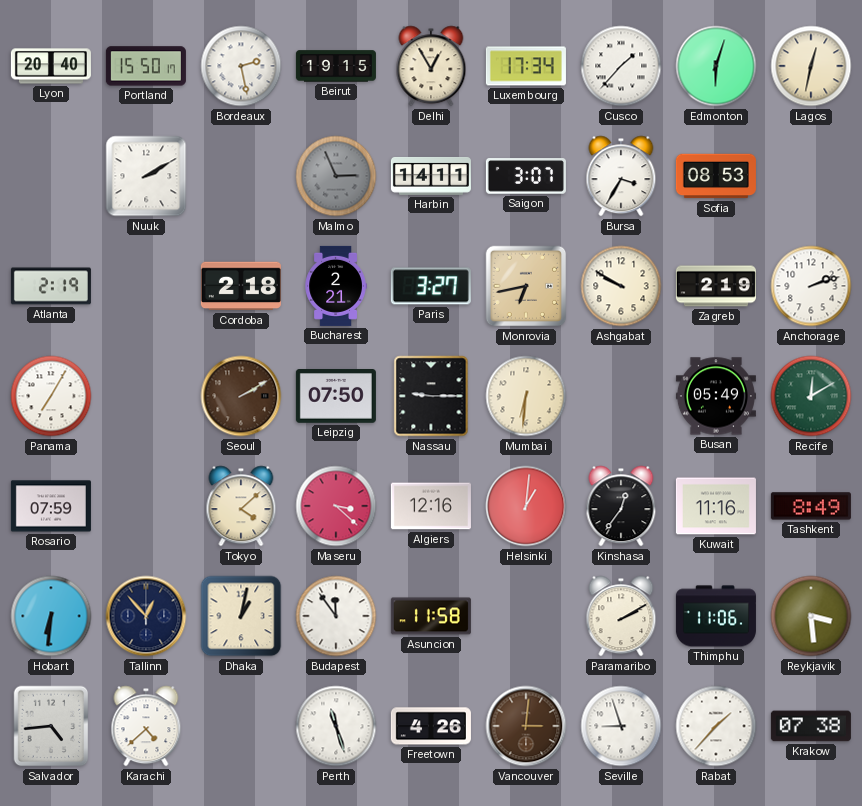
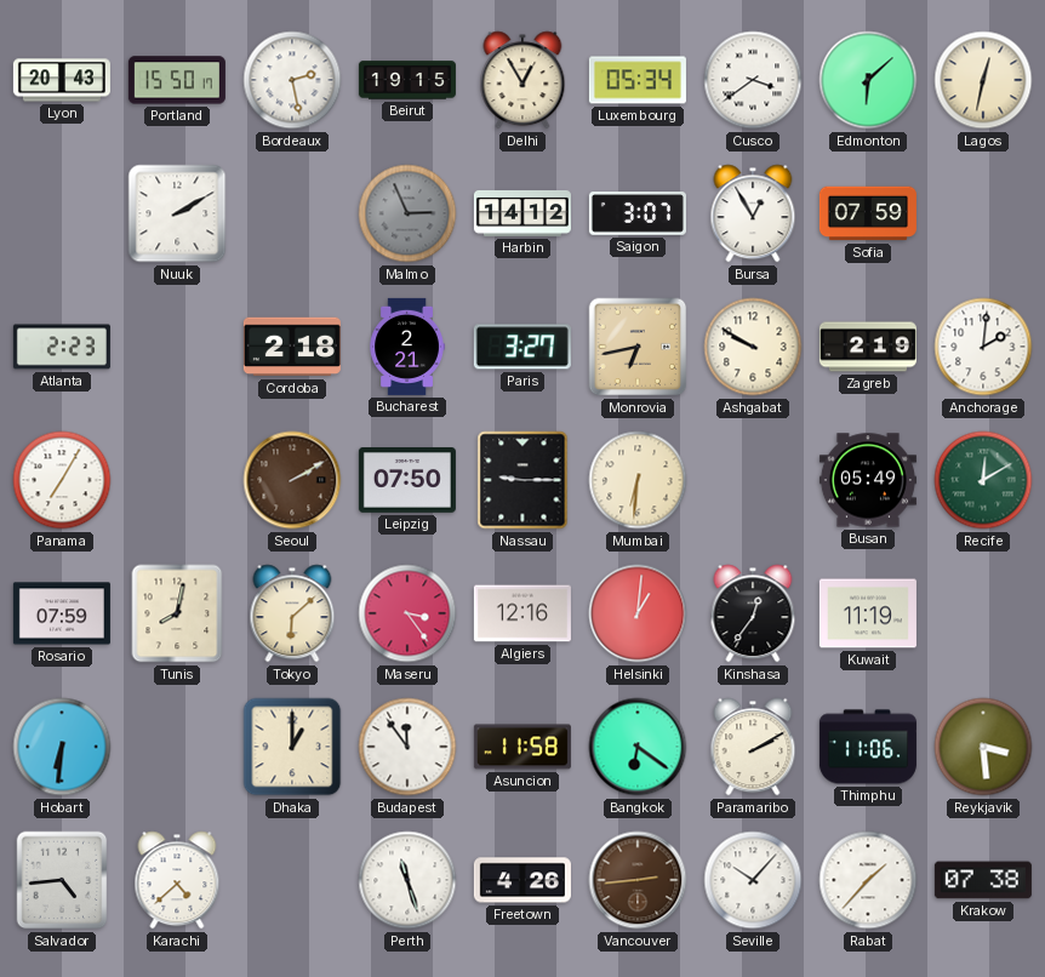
Lyon: 20:40 -> 20:43
Luxembourg: 17:34 -> 05:34
Cusco: 1:37 -> 3:39
Edmonton: 6:03 -> 6:08
Harbin: 14:11 -> 14:12
Bursa: 3:35 -> 12:55
Sofia: 08:53 -> 07:59
Atlanta: 2:19 -> 2:23
Anchorage: 2:12 -> 2:01
Tunis: none -> 8:02
Tokyo: 4:08 -> 6:08
Maseru: 3:22 -> 3:24
Kuwait: 11:16 -> 11:19
Tashkent: 8:49 -> none
Tallinn: 12:53 -> none
Dhaka: 1:02 -> 1:00
Bangkok: none -> 6:21
Vancouver: 3:01 -> 2:44
Seville: 8:57 -> 10:07
